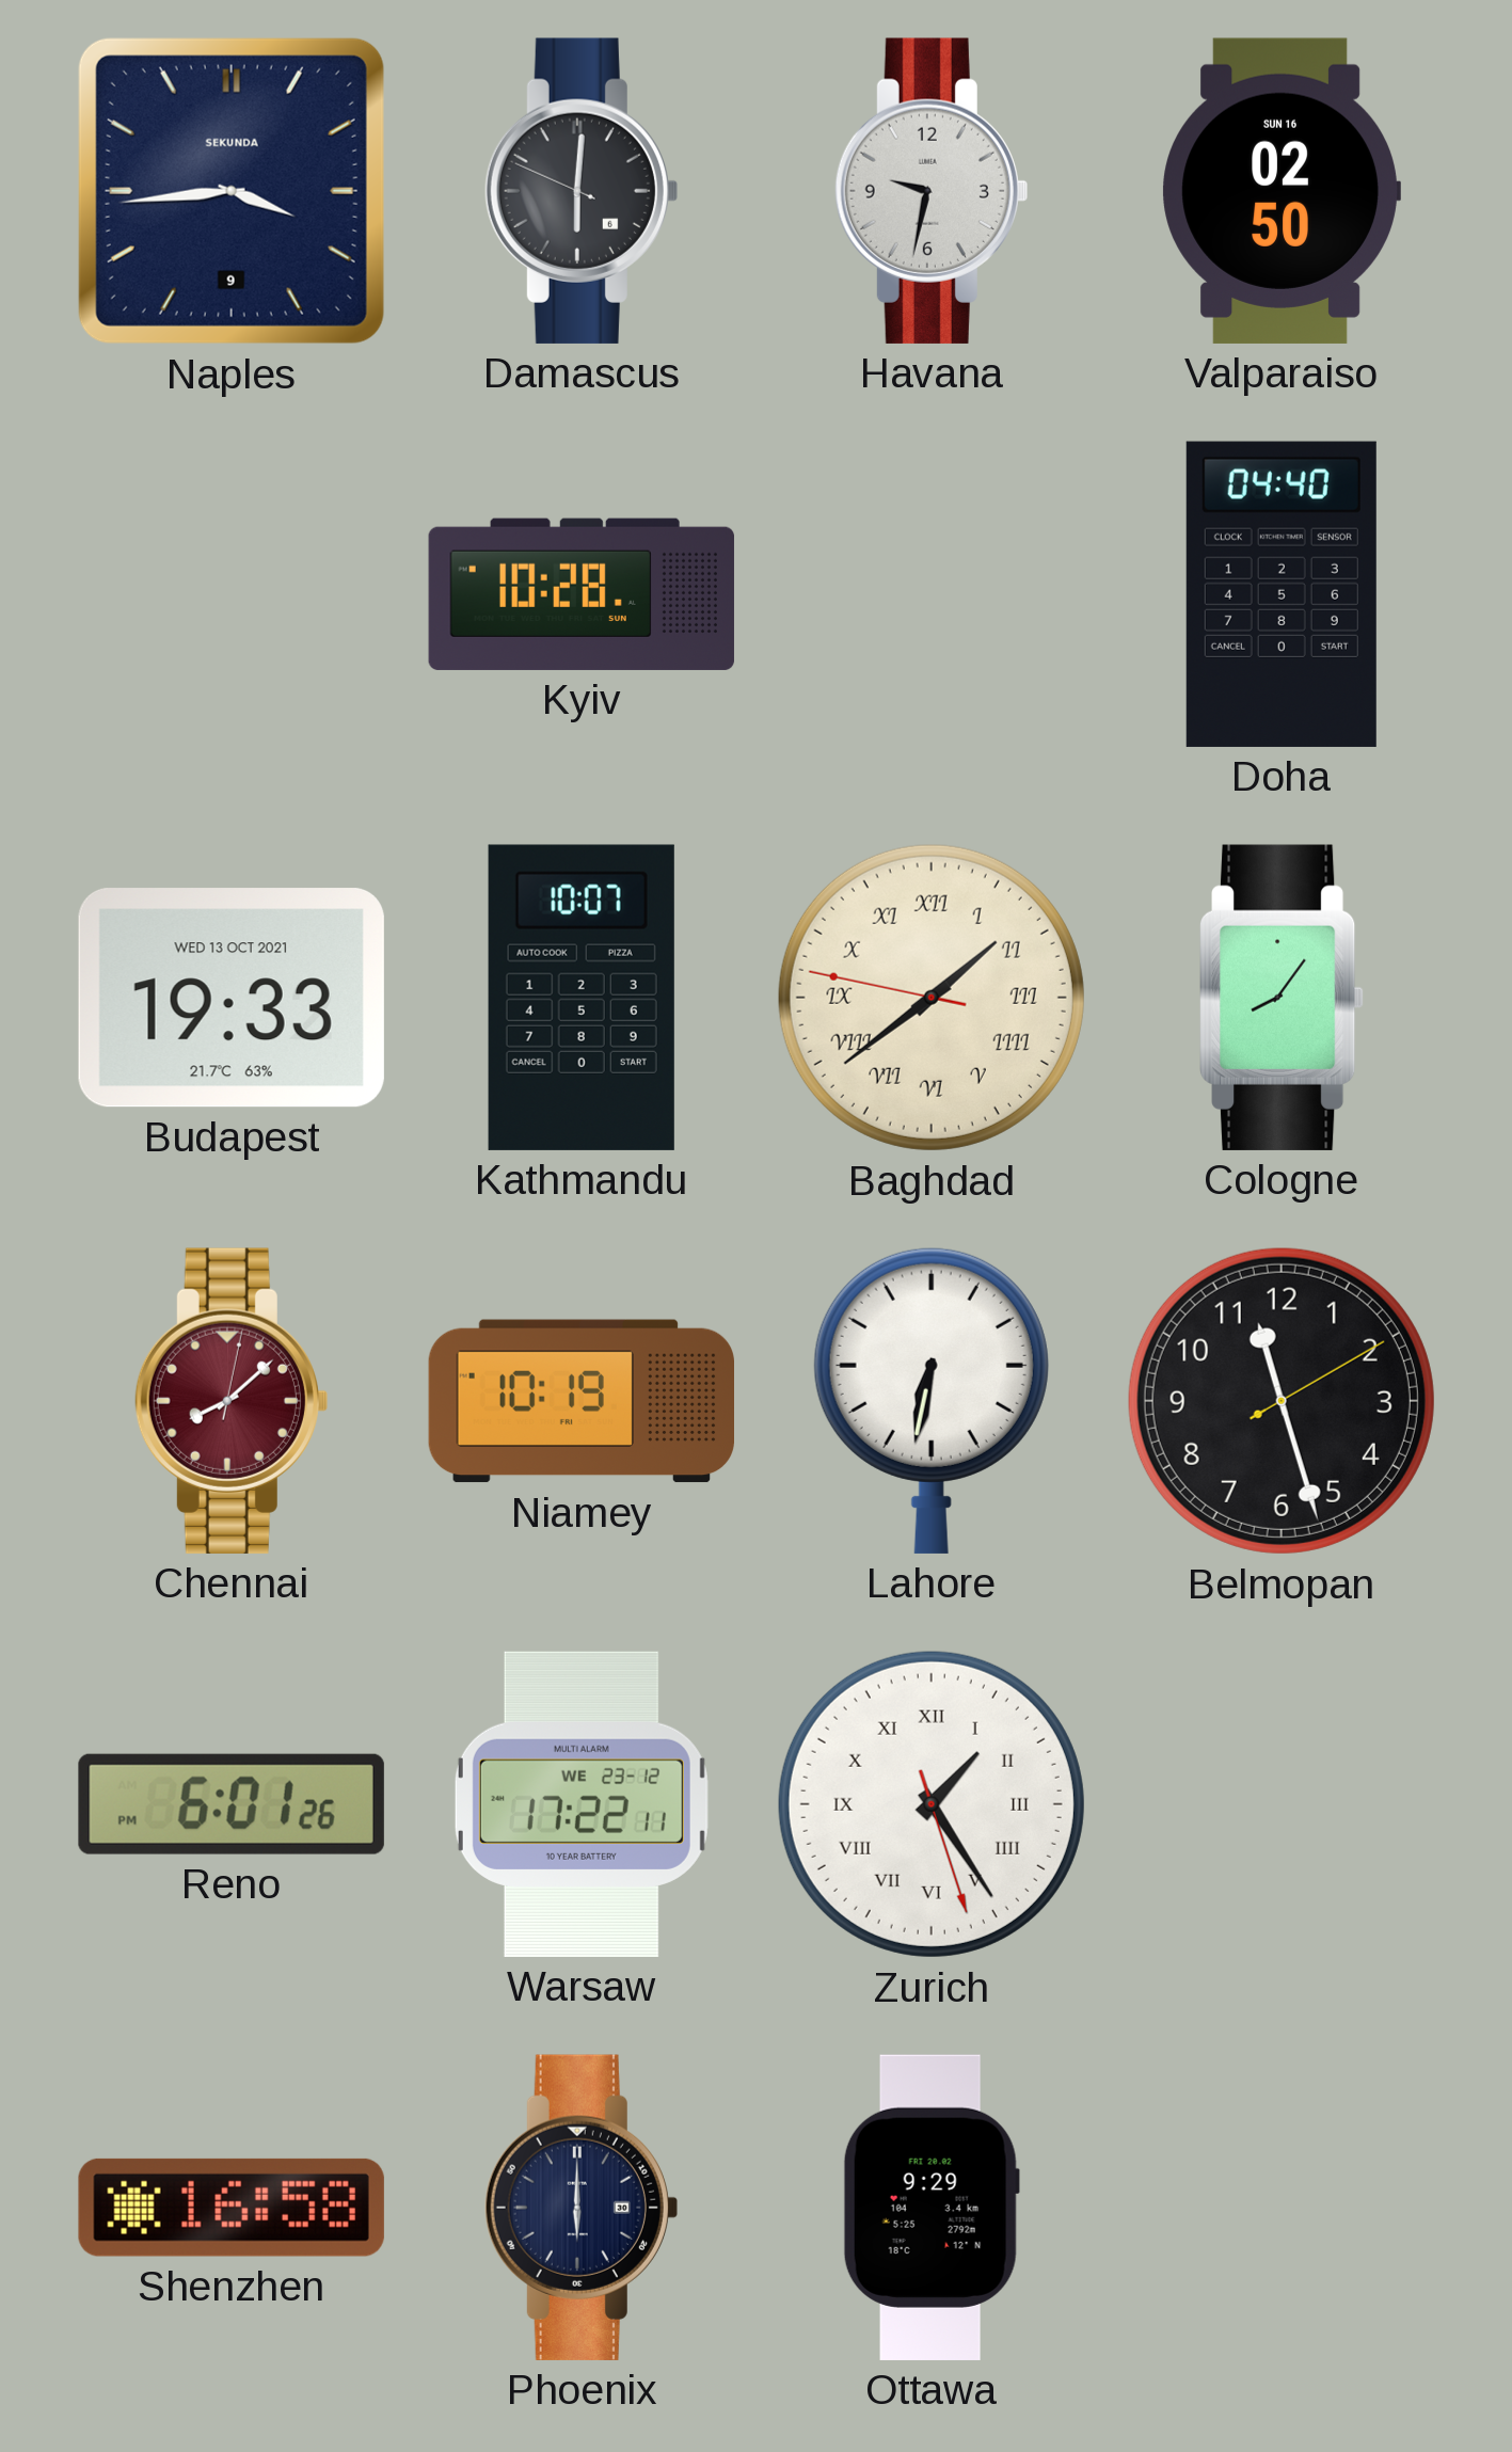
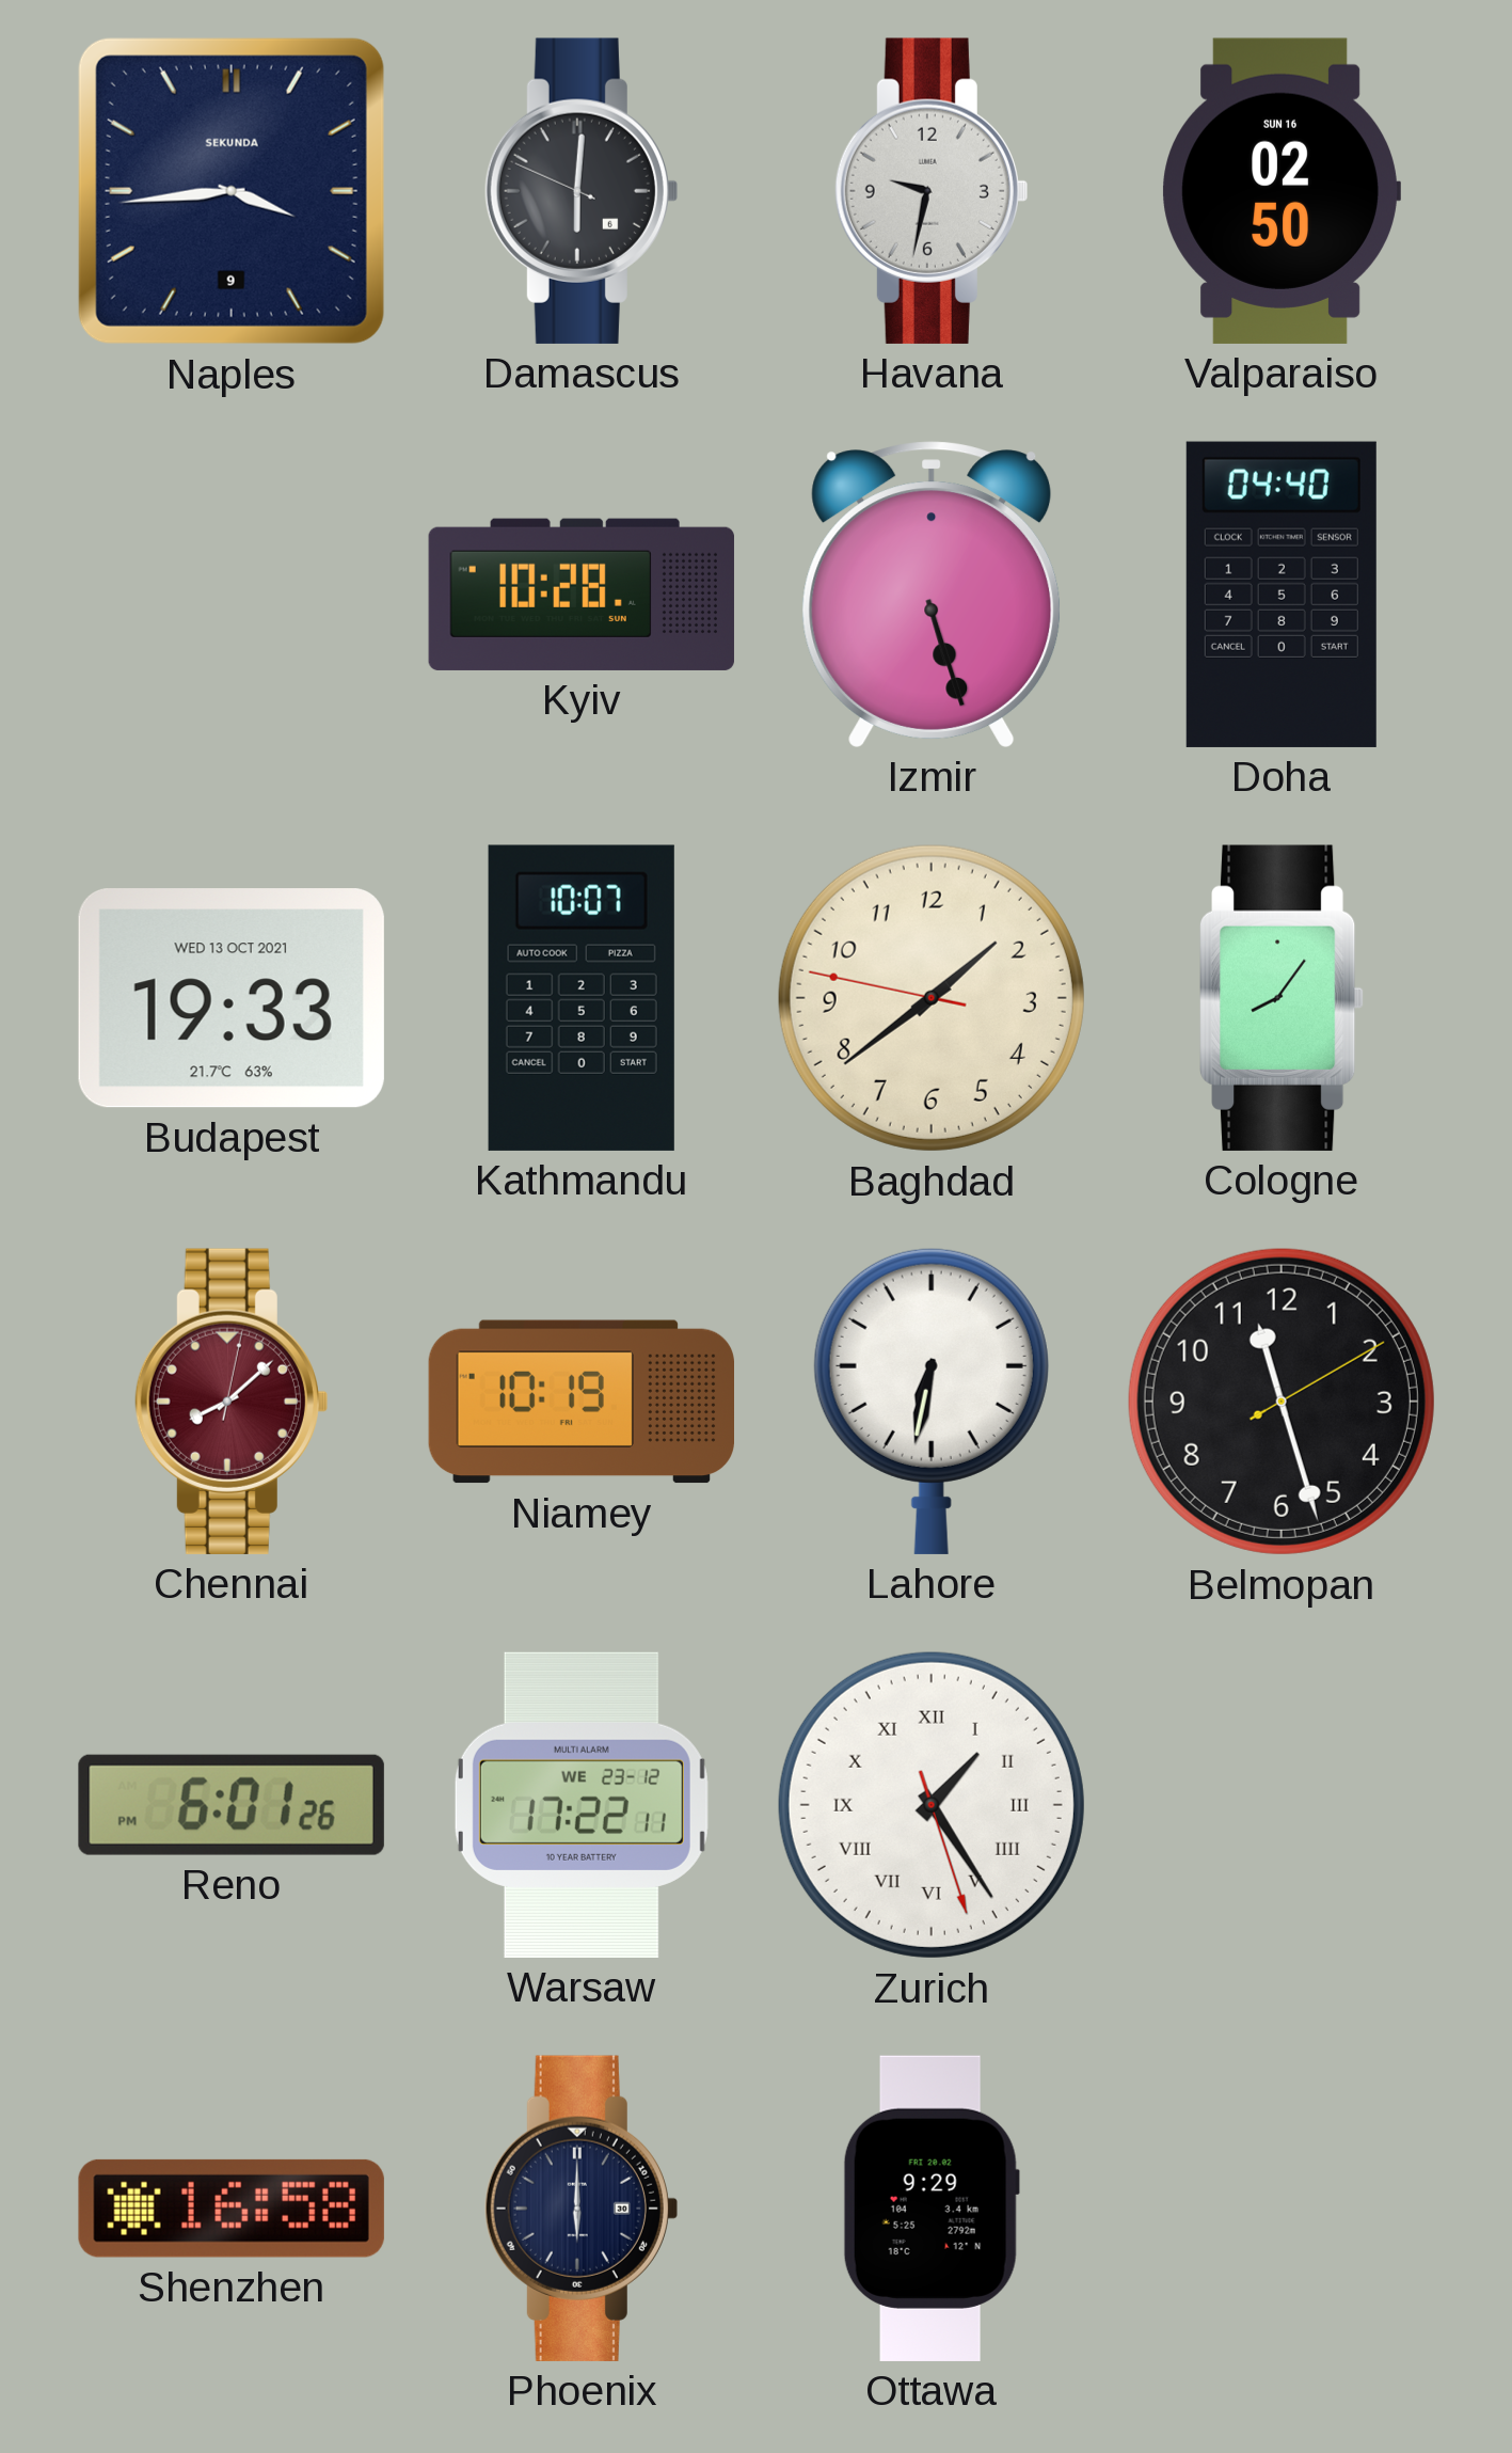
Izmir: none -> 5:27
Baghdad numerals: Roman -> Arabic
